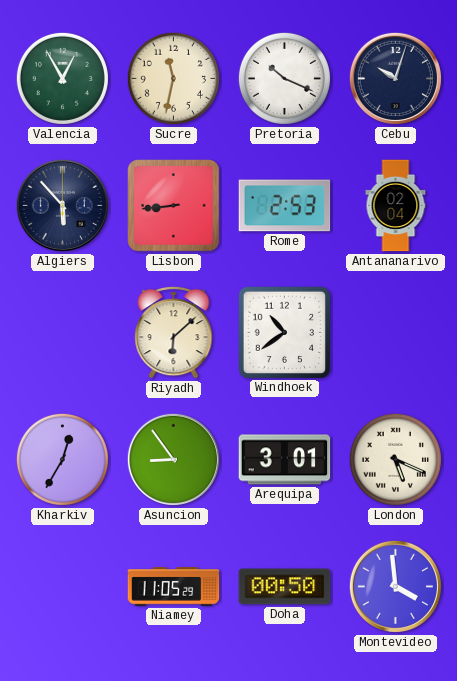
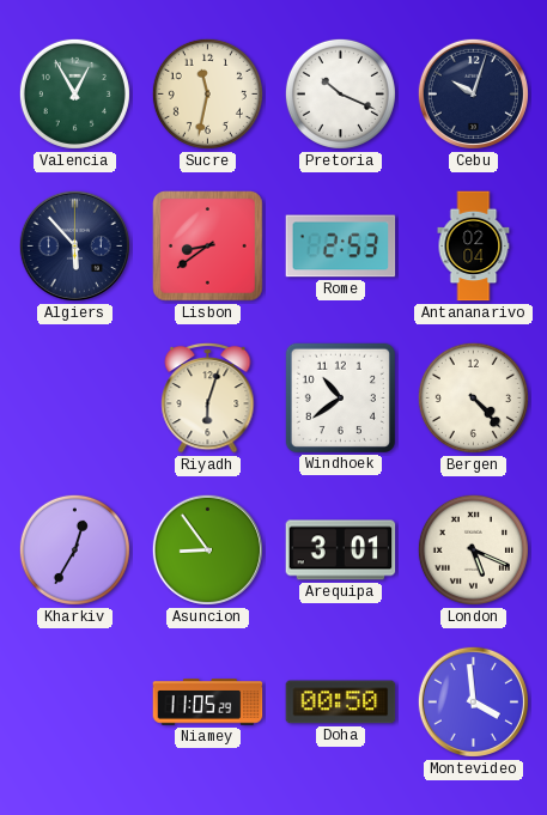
Lisbon: 8:44 -> 8:39
Riyadh: 6:08 -> 6:03
Bergen: none -> 4:23
